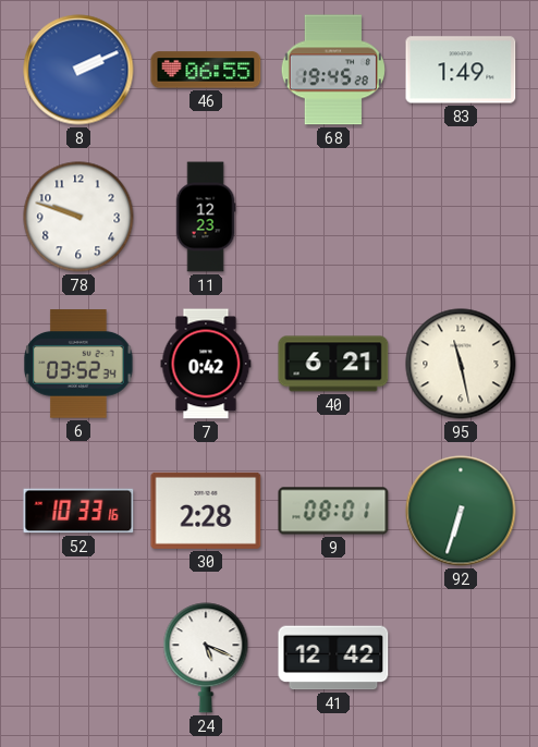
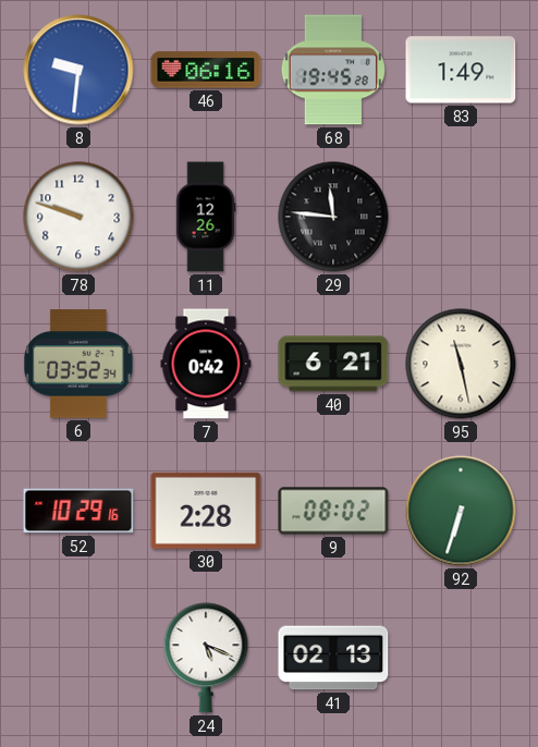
8: 2:11 -> 9:31
46: 06:55 -> 06:16
11: 12:23 -> 12:26
29: none -> 11:46
52: 10:33 -> 10:29
9: 08:01 -> 08:02
41: 12:42 -> 02:13
